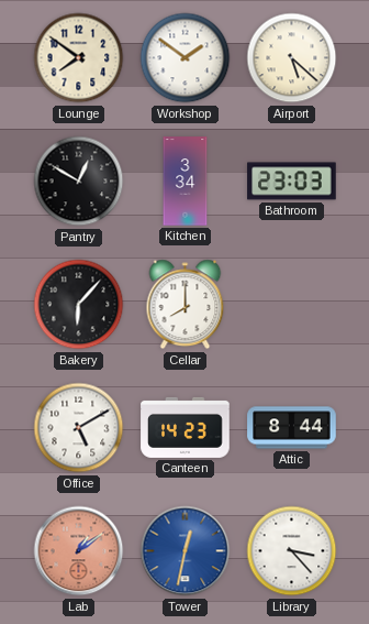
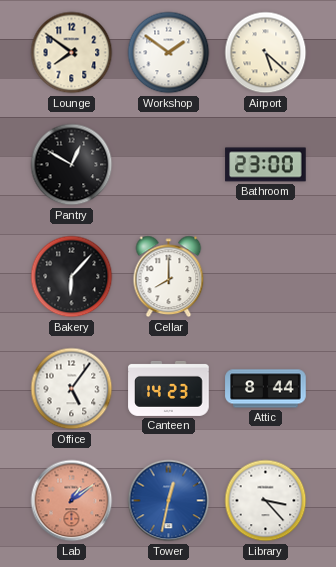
Kitchen: 3:34 -> none
Bathroom: 23:03 -> 23:00
Office: 5:10 -> 5:06
